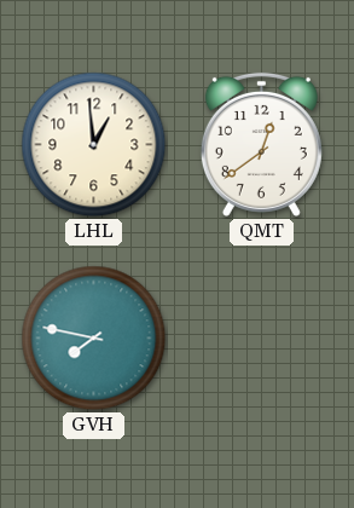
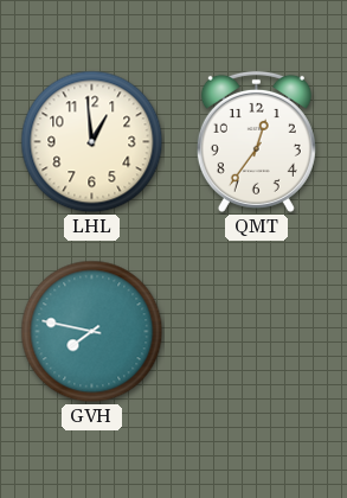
QMT: 12:39 -> 12:36
